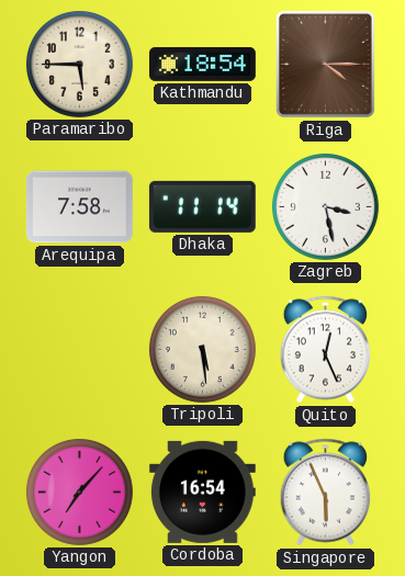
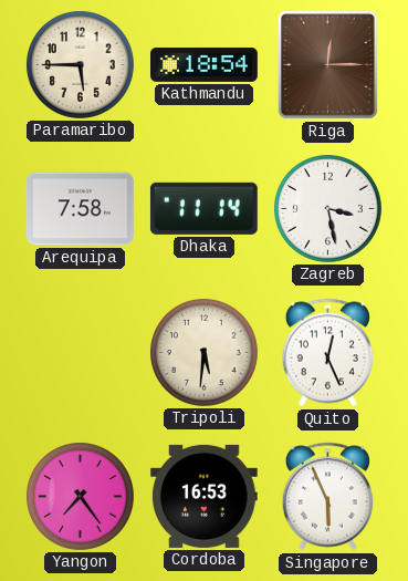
Riga: 4:15 -> 12:15
Tripoli: 5:29 -> 5:31
Yangon: 7:07 -> 7:24
Cordoba: 16:54 -> 16:53
